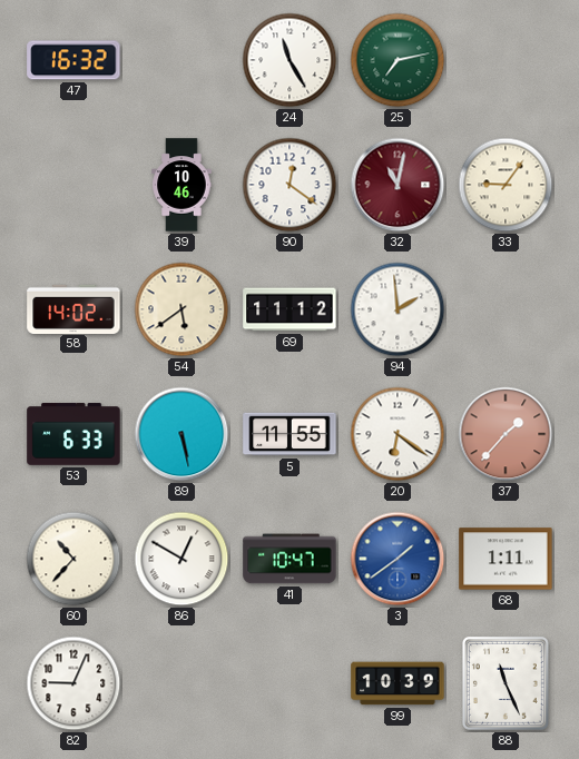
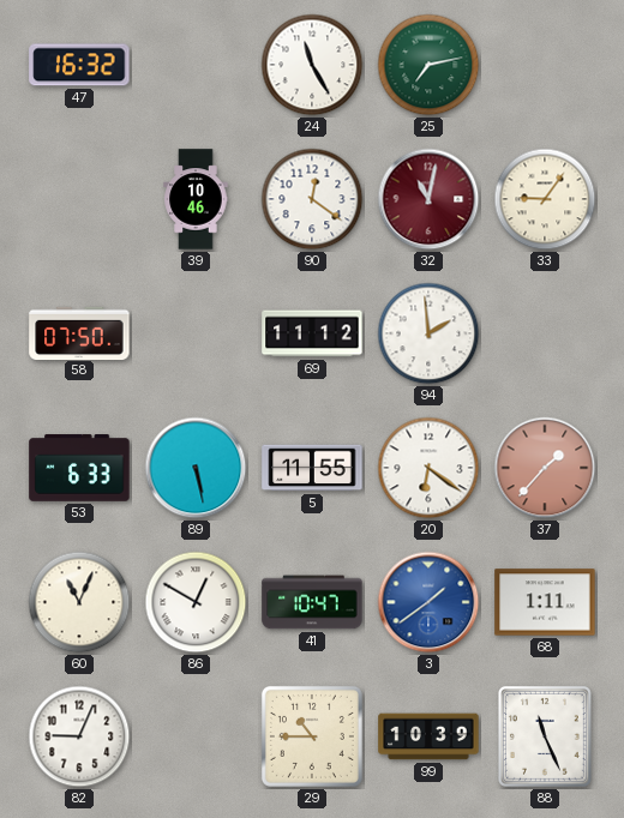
58: 14:02 -> 07:50
54: 5:39 -> none
60: 10:37 -> 11:04
29: none -> 10:45
